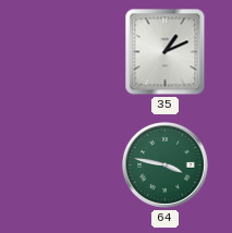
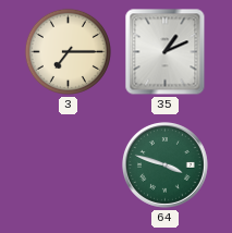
3: none -> 7:15
64: 3:47 -> 3:48
